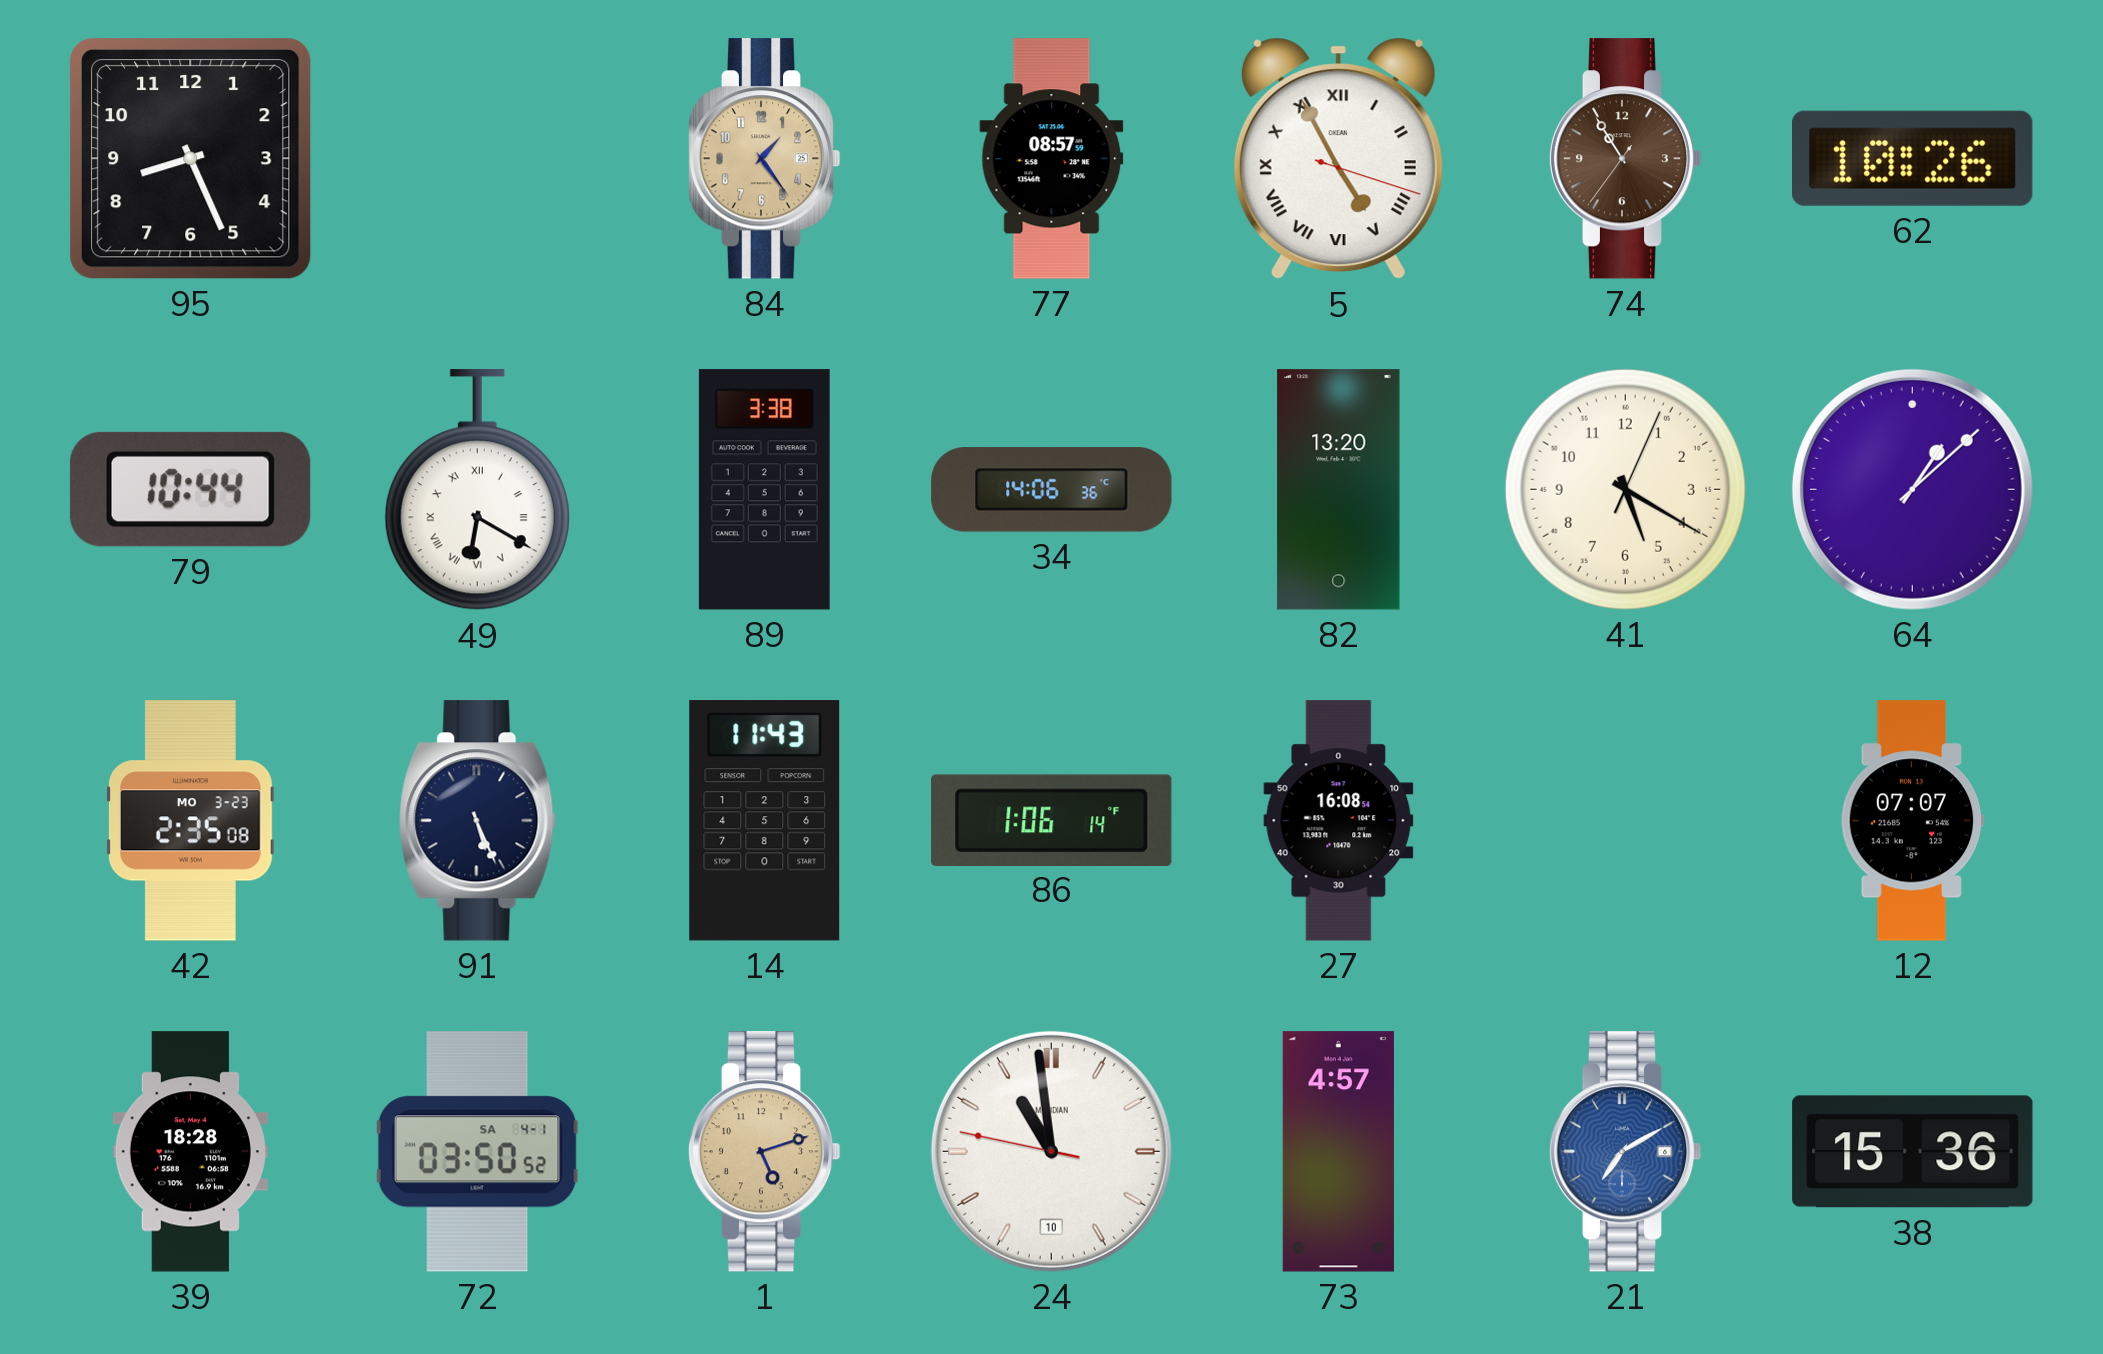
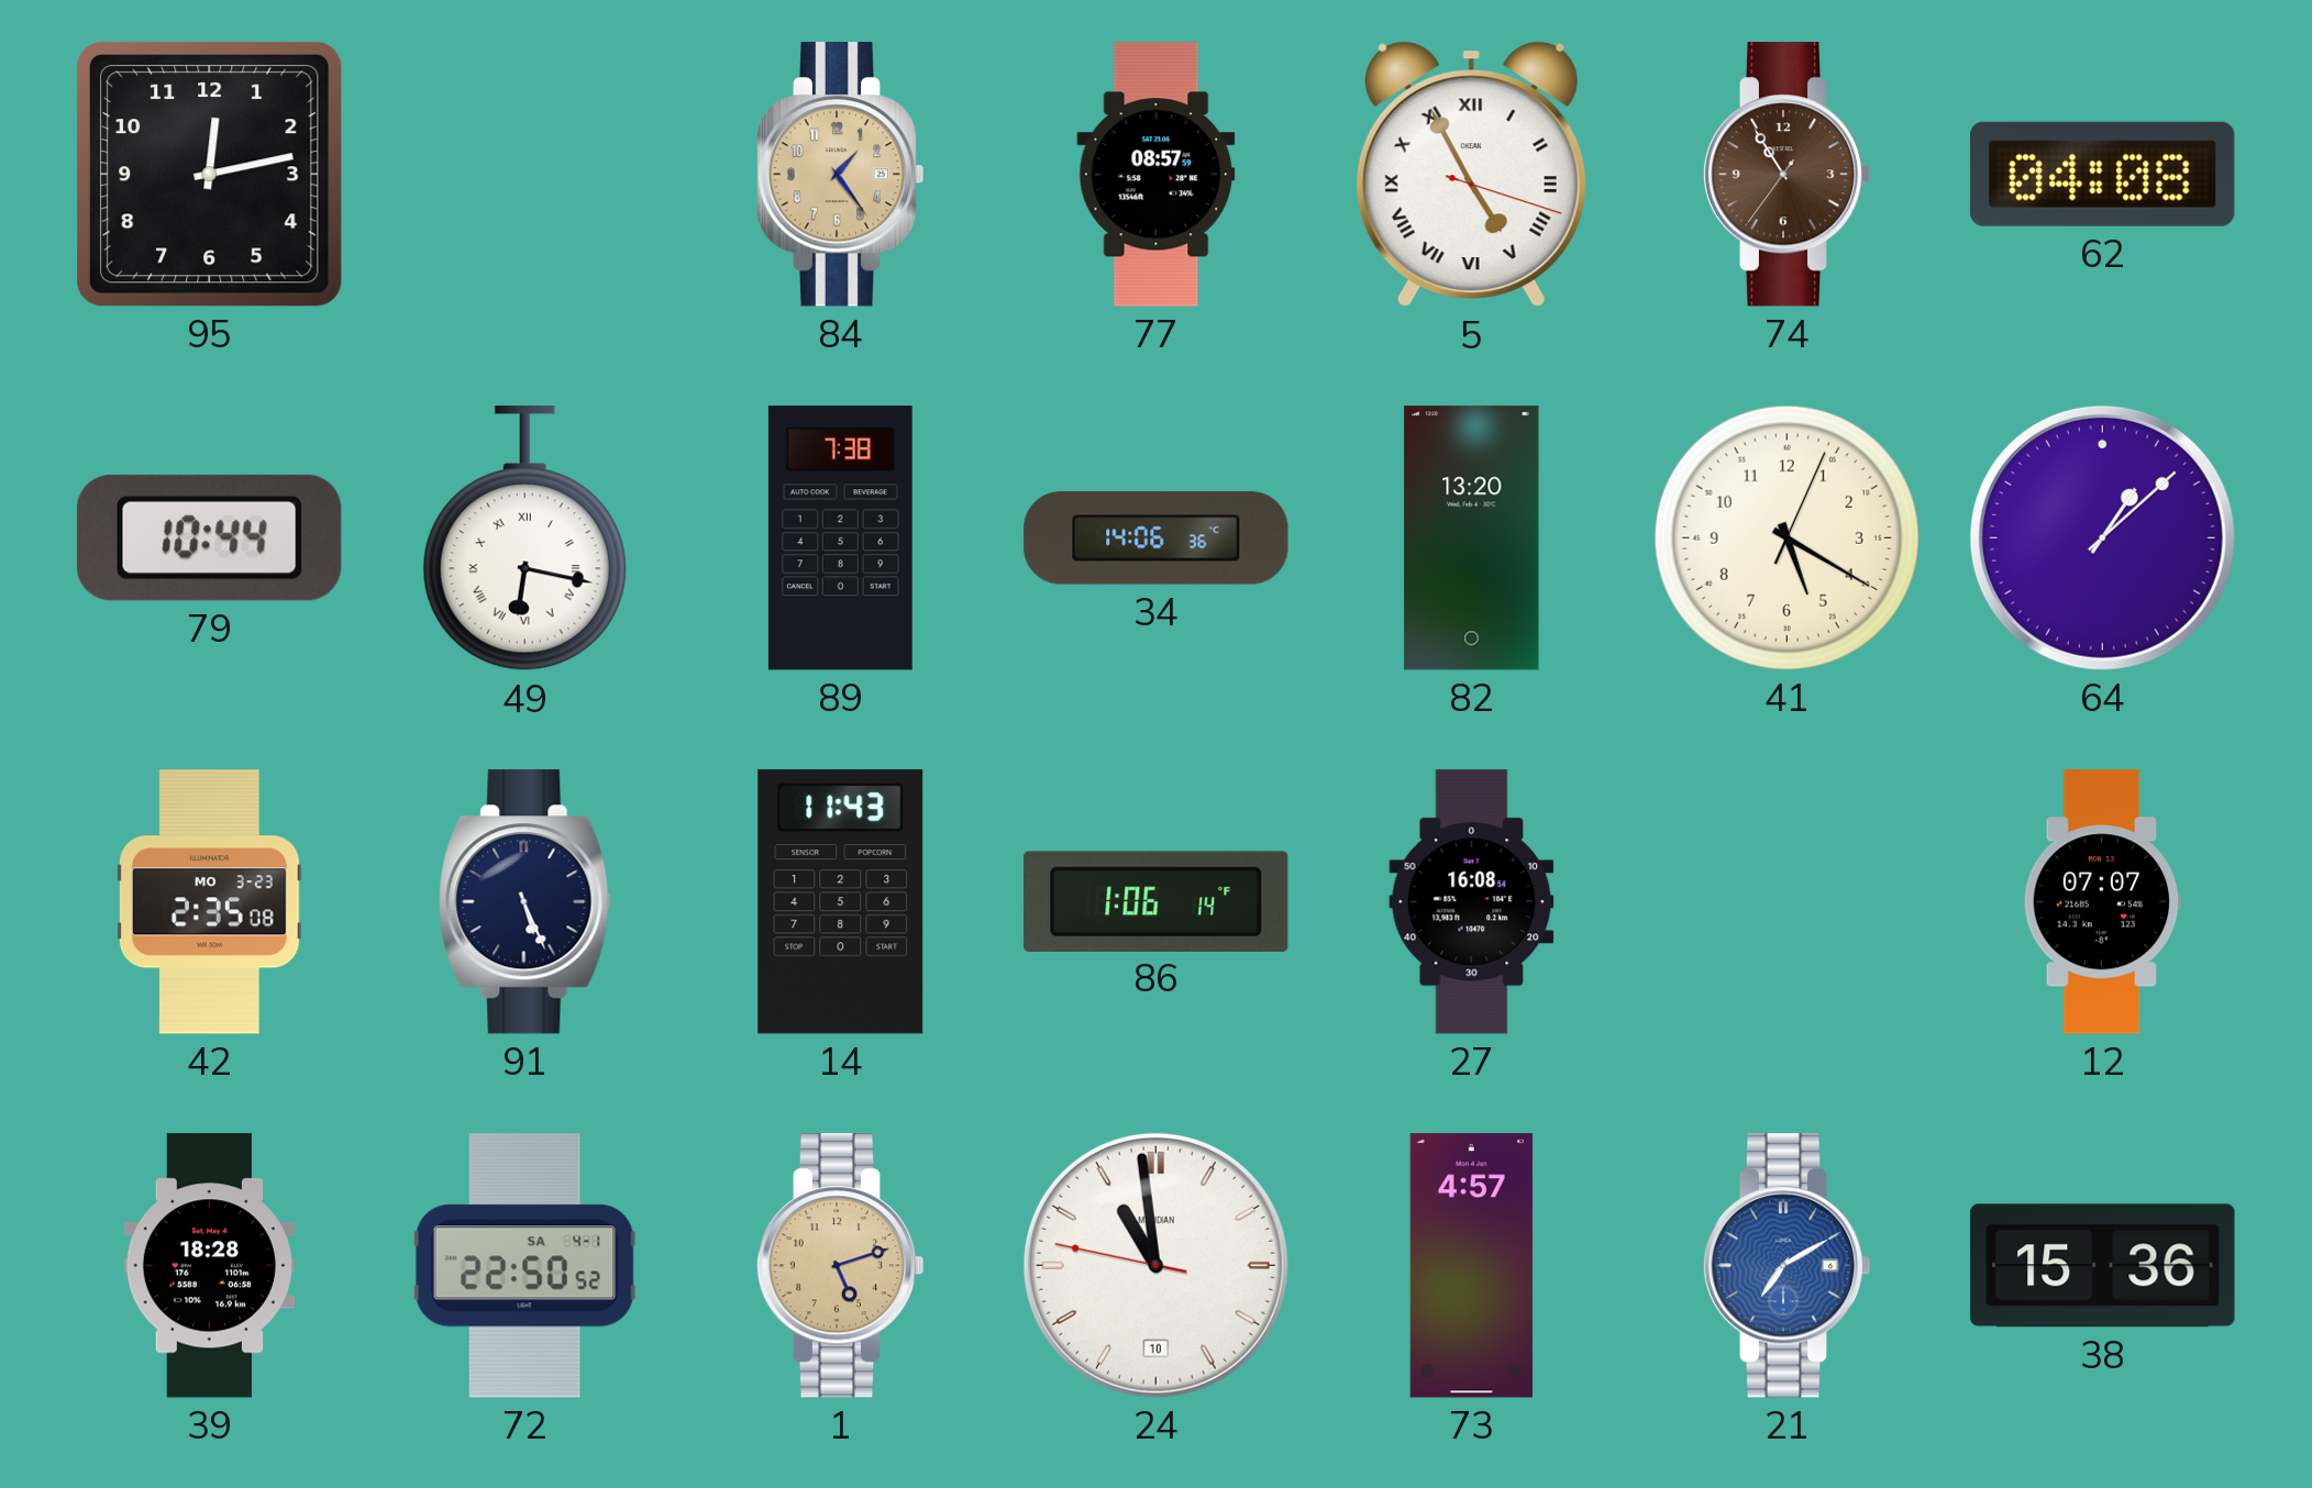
95: 8:26 -> 12:13
62: 10:26 -> 04:08
49: 6:20 -> 6:17
89: 3:38 -> 7:38
72: 03:50 -> 22:50
